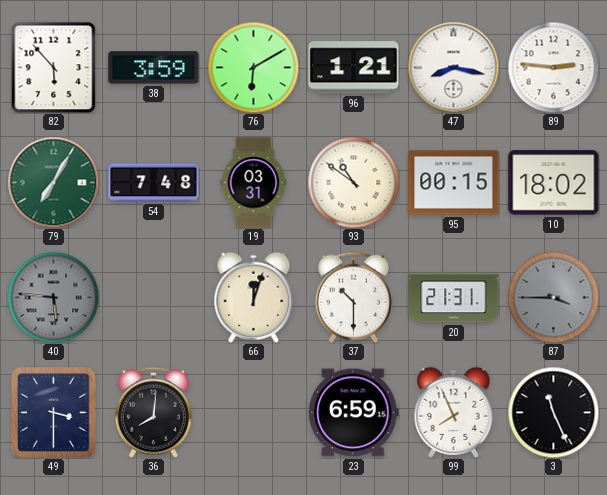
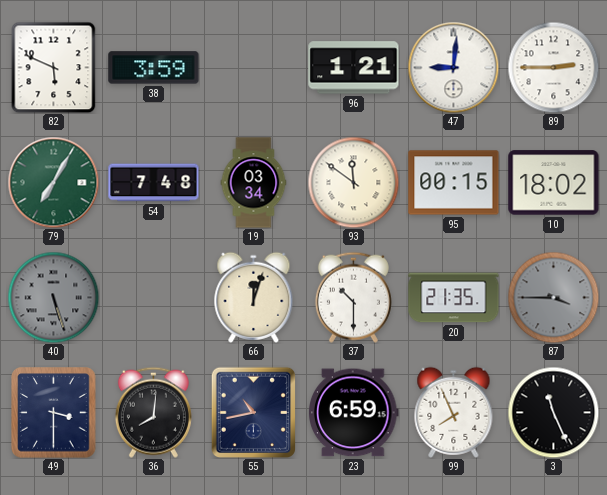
82: 5:53 -> 5:49
76: 6:10 -> none
47: 8:17 -> 9:01
89: 2:46 -> 2:45
19: 03:31 -> 03:34
93: 10:51 -> 11:51
40: 5:46 -> 5:27
20: 21:31 -> 21:35
55: none -> 10:43
